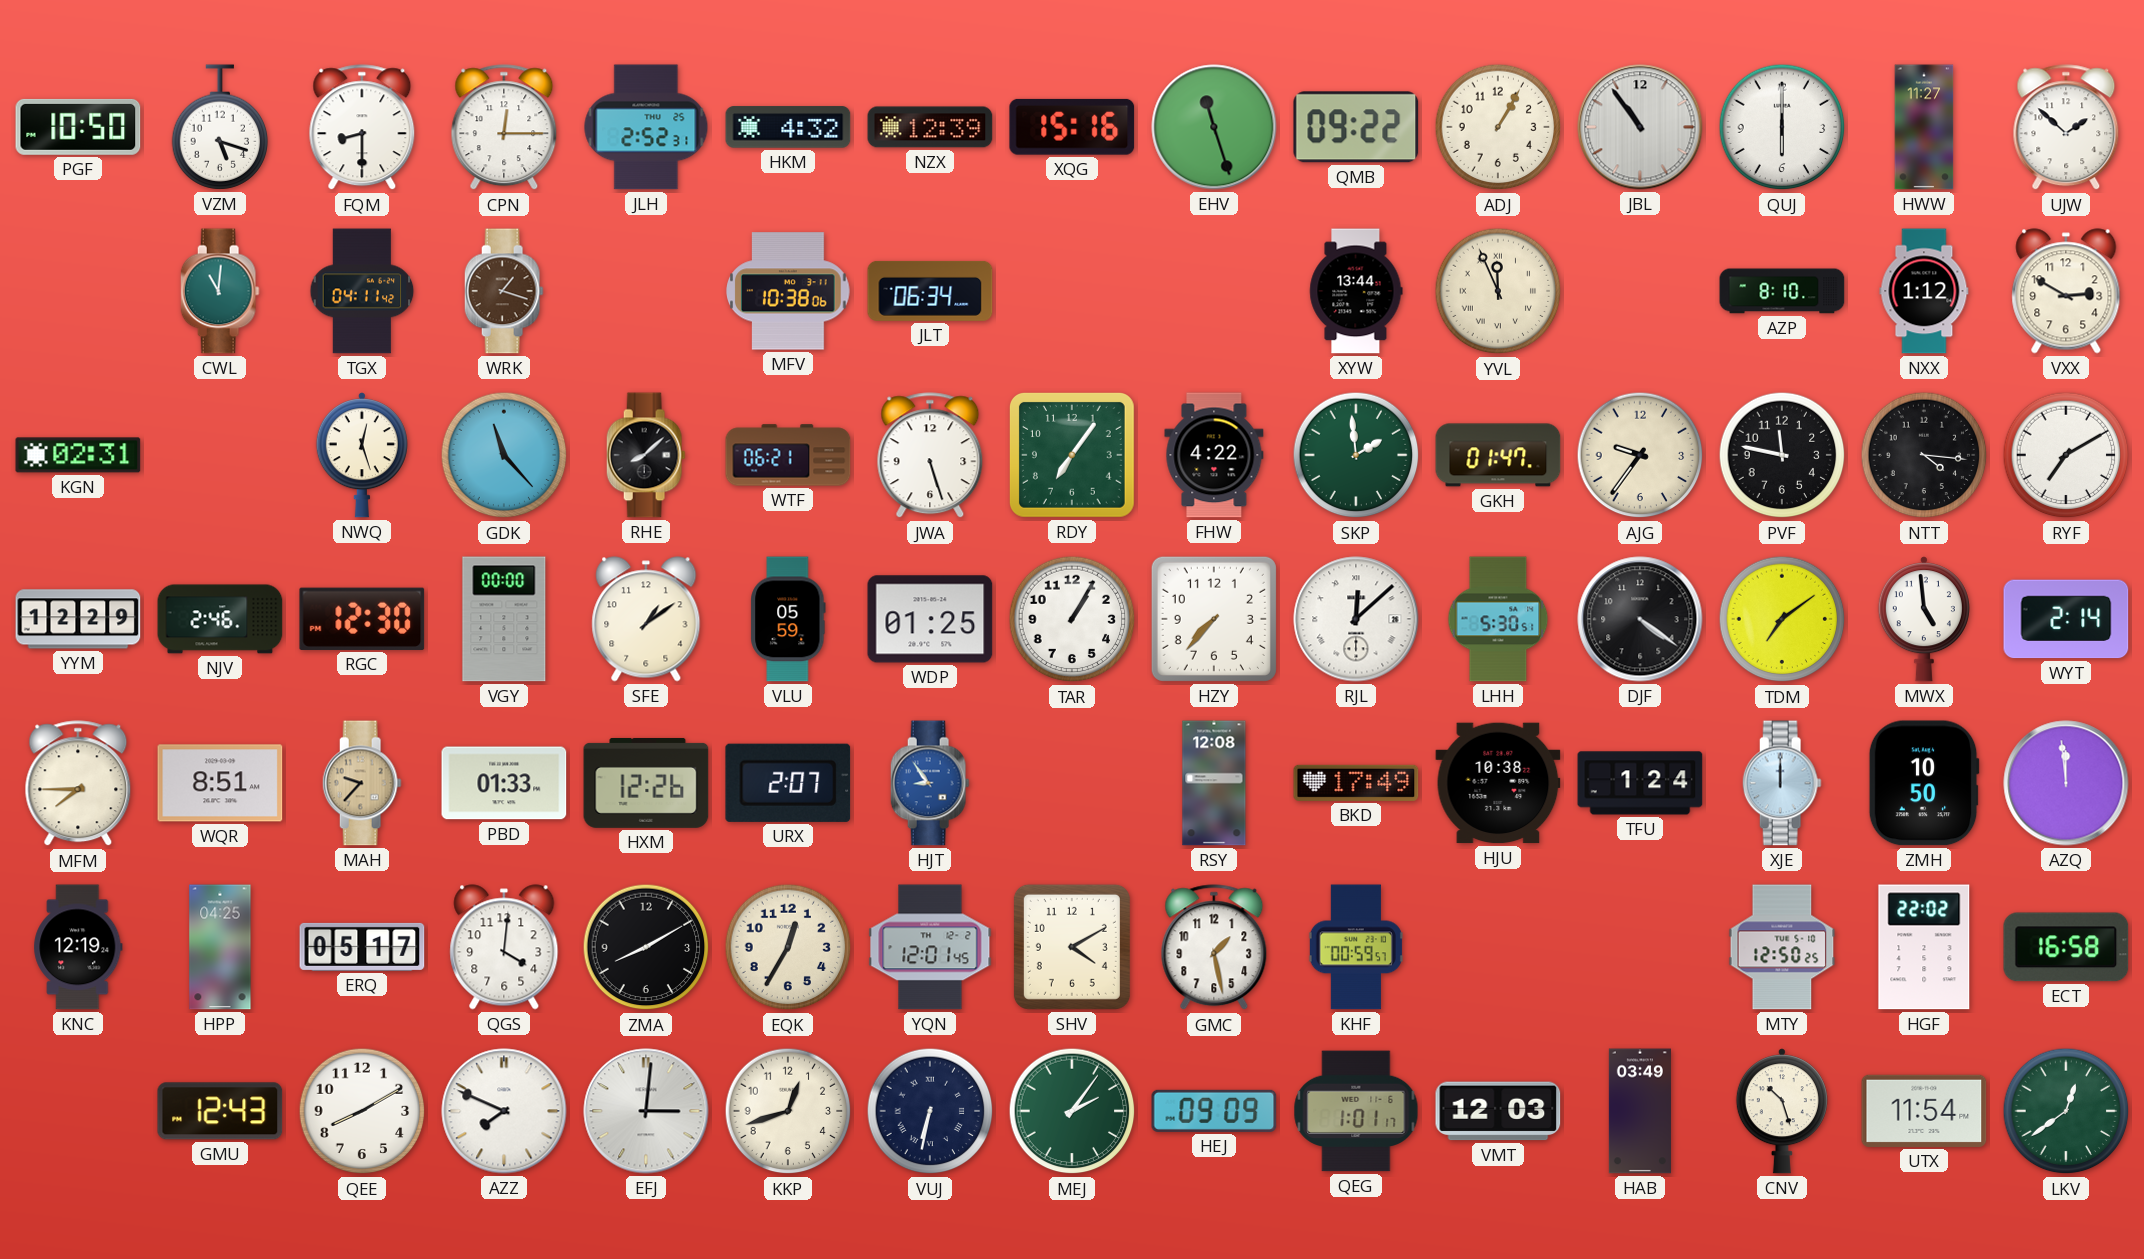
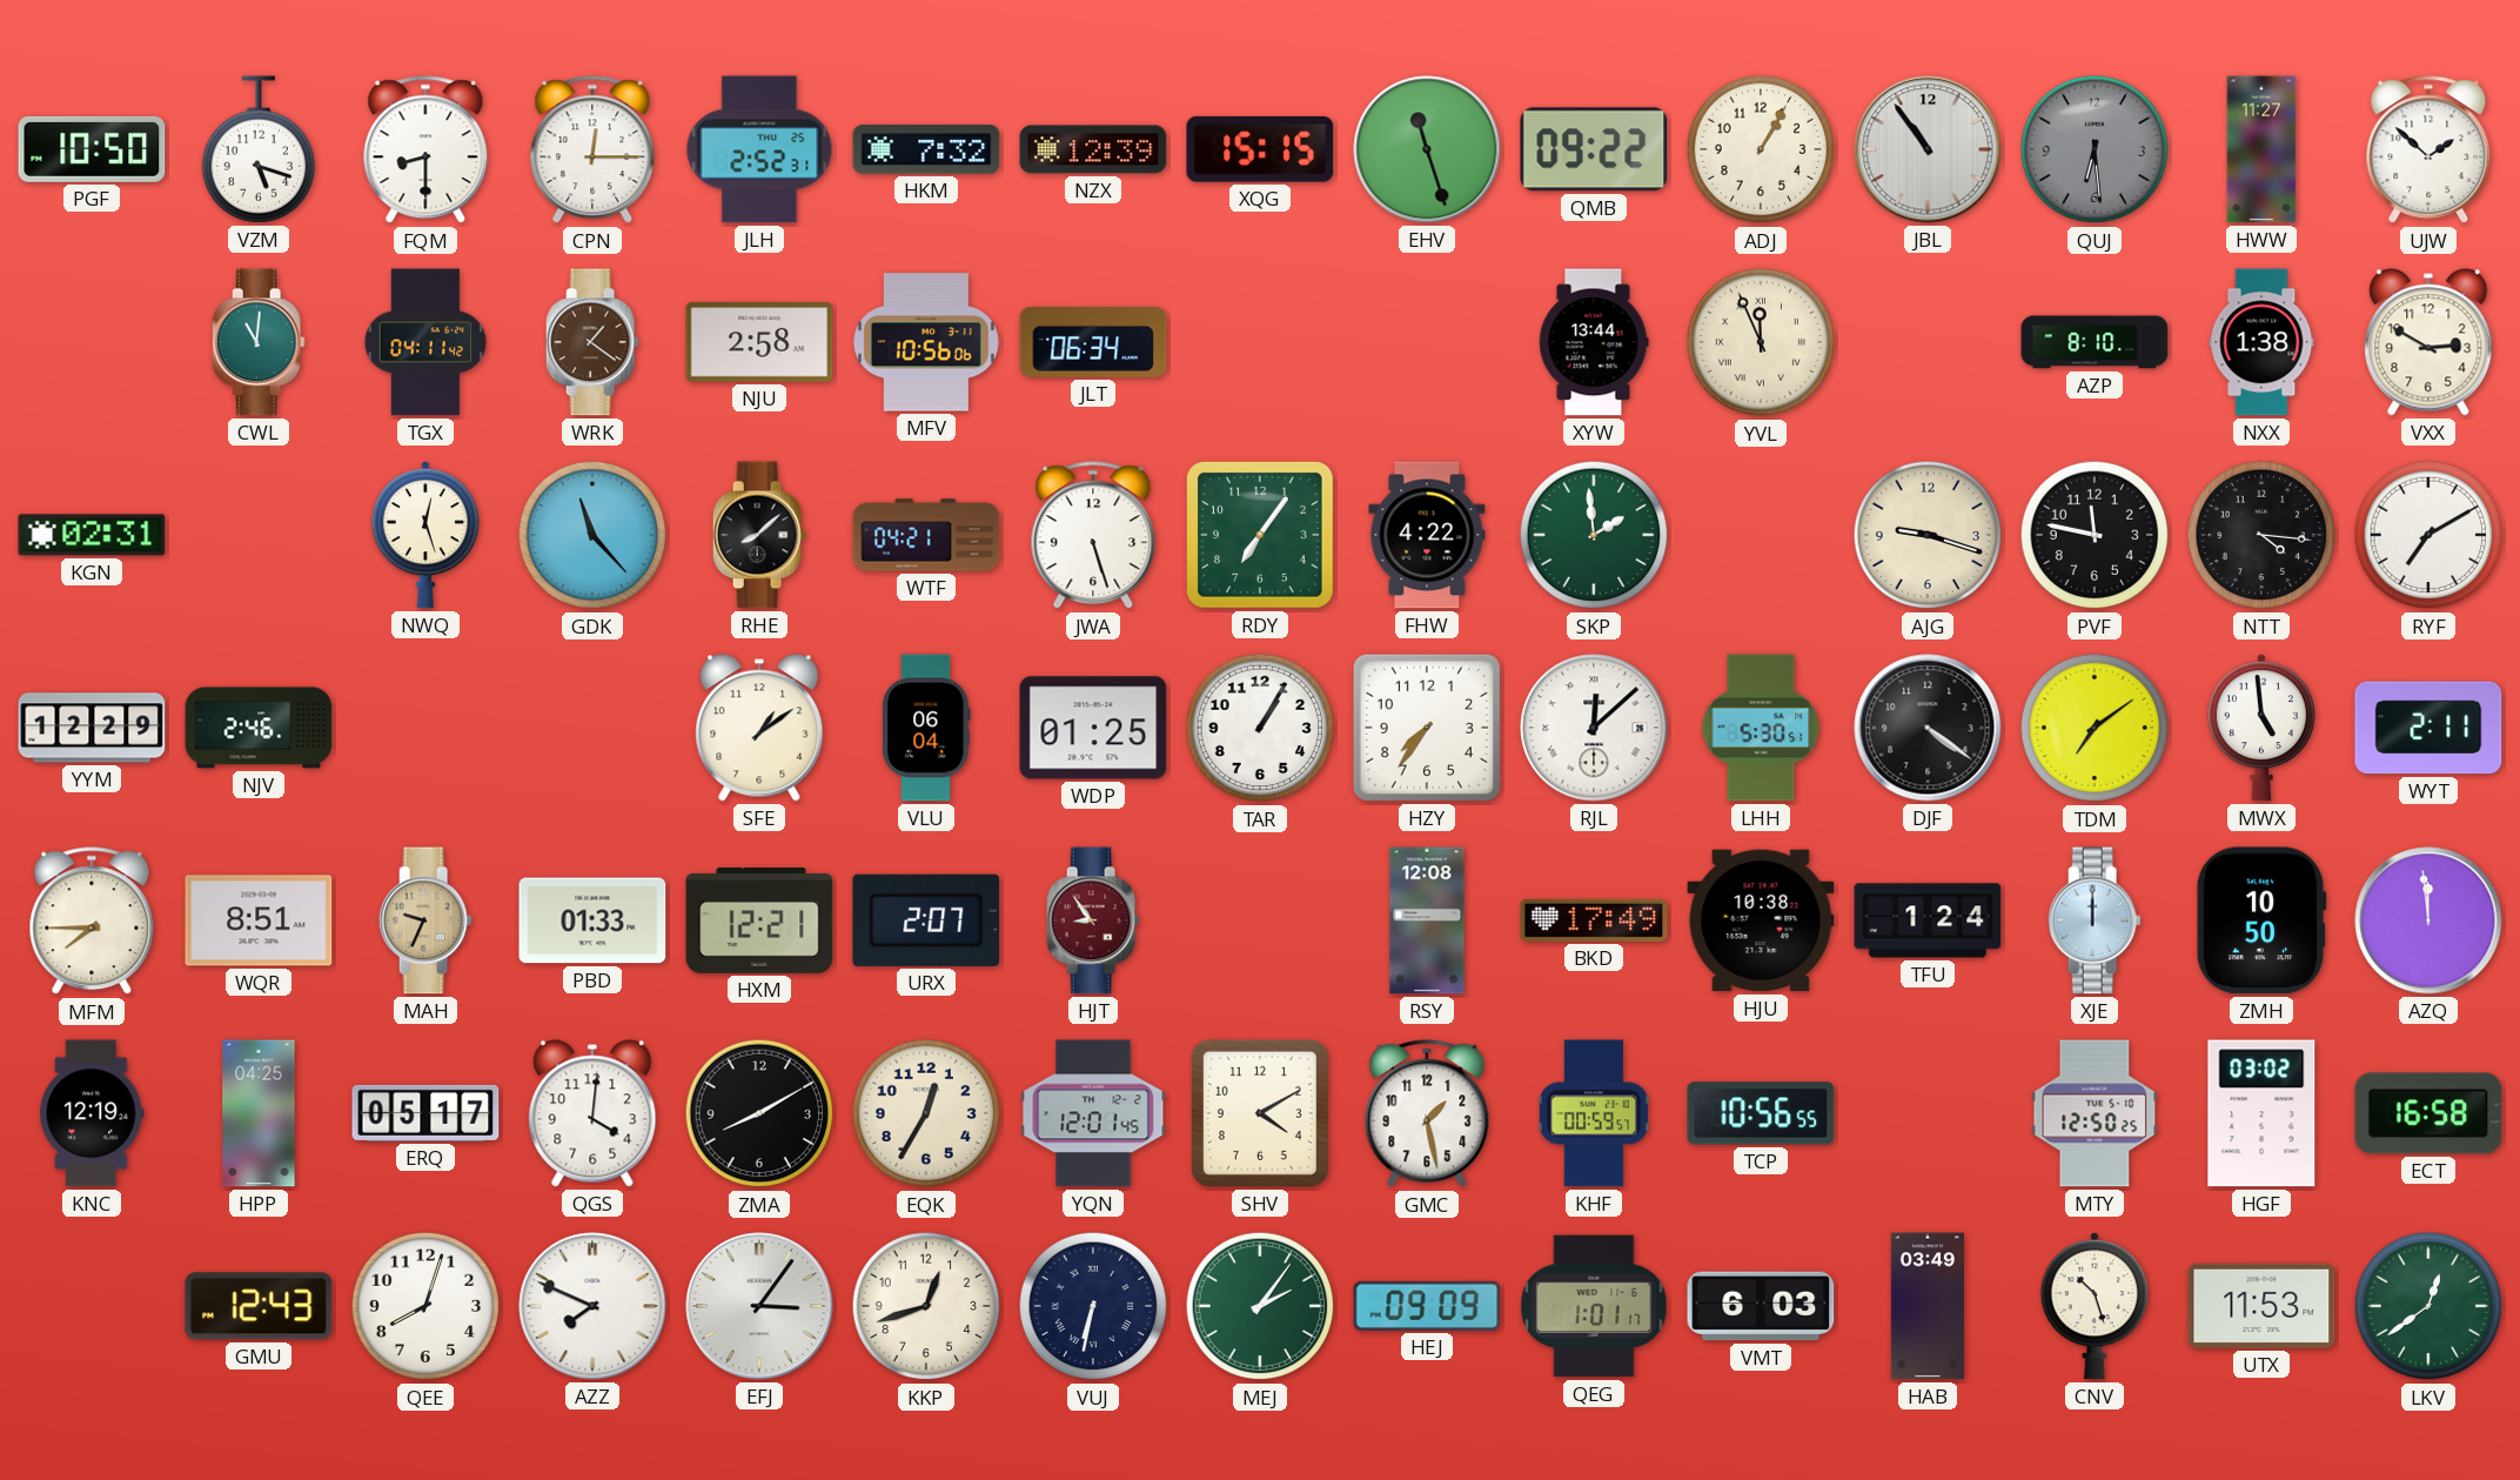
HKM: 4:32 -> 7:32
XQG: 15:16 -> 15:15
QUJ: 6:00 -> 6:29
QUJ dial: white -> grey
WRK: 1:18 -> 1:21
NJU: none -> 2:58
MFV: 10:38 -> 10:56
NXX: 1:12 -> 1:38
WTF: 06:21 -> 04:21
GKH: 01:47 -> none
AJG: 9:36 -> 9:18
RGC: 12:30 -> none
VGY: 00:00 -> none
VLU: 05:59 -> 06:04
HZY: 7:37 -> 7:36
WYT: 2:14 -> 2:11
MAH: 9:37 -> 9:34
HXM: 12:26 -> 12:21
HJT dial: blue -> burgundy
TCP: none -> 10:56
HGF: 22:02 -> 03:02
QEE: 8:10 -> 8:03
EFJ: 3:01 -> 3:06
VMT: 12:03 -> 6:03
UTX: 11:54 -> 11:53
